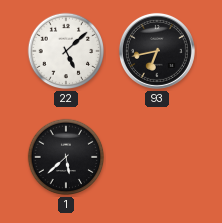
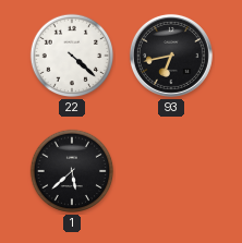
22: 5:08 -> 4:22
